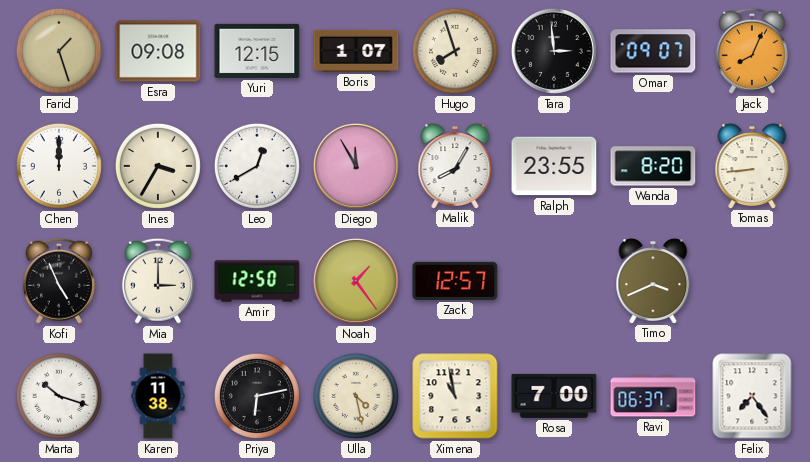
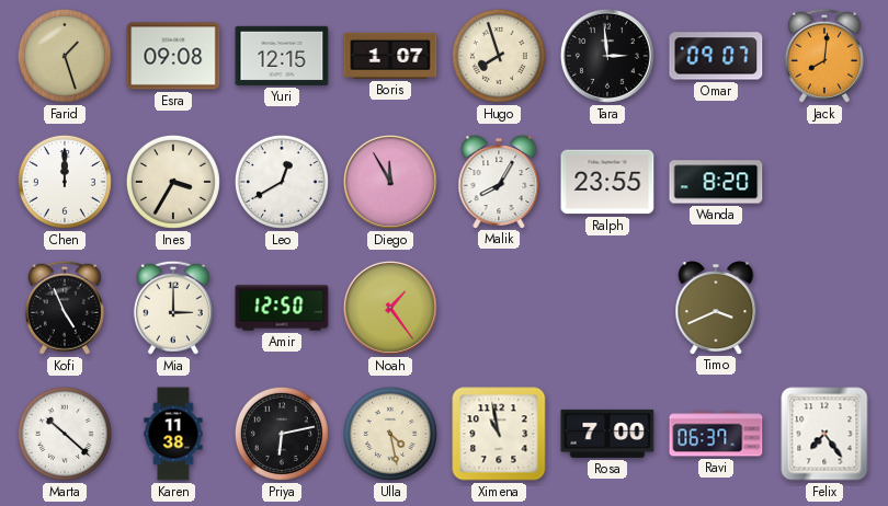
Jack: 8:04 -> 8:01
Tomas: 8:44 -> none
Zack: 12:57 -> none
Marta: 10:18 -> 10:22
